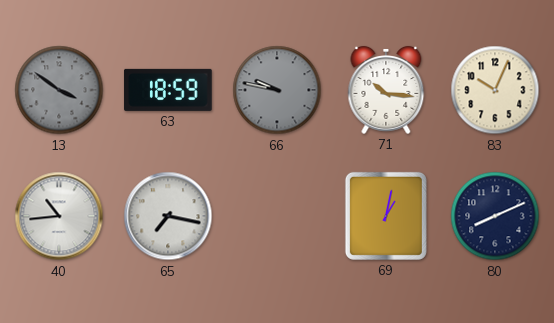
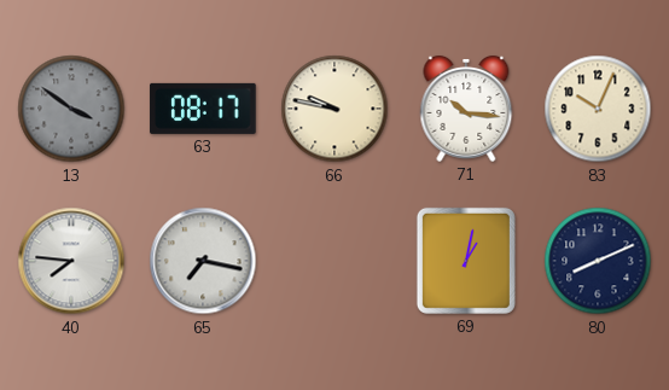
63: 18:59 -> 08:17
66 dial: grey -> cream
40: 10:44 -> 7:46
